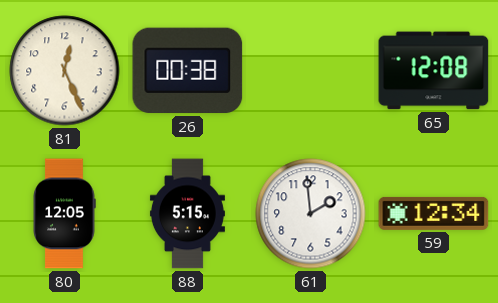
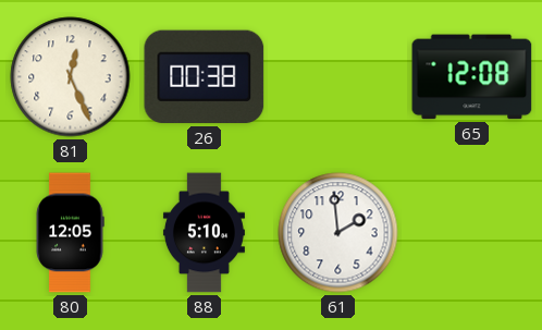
88: 5:15 -> 5:10
59: 12:34 -> none
